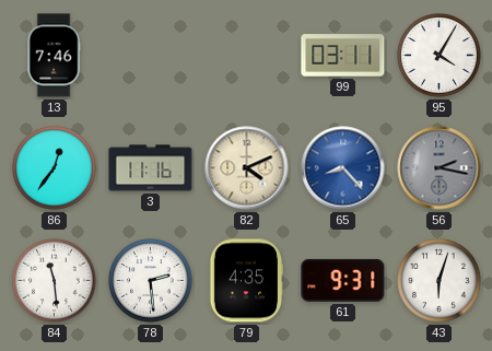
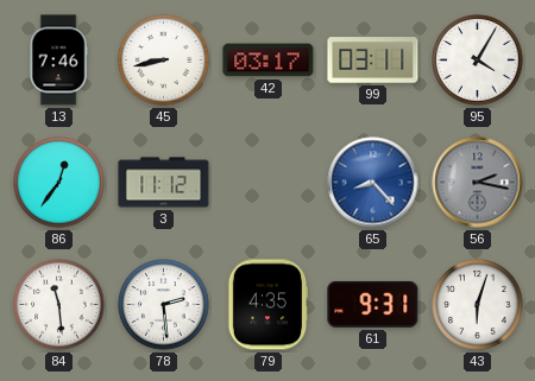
45: none -> 8:43
42: none -> 03:17
3: 11:16 -> 11:12
82: 4:11 -> none
